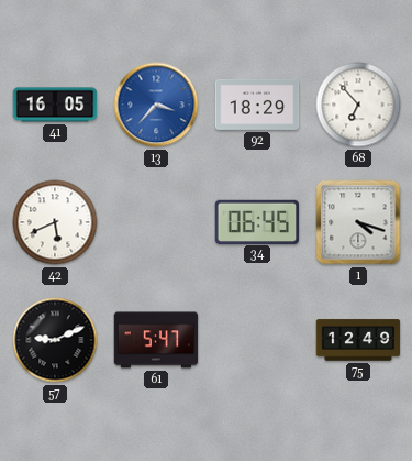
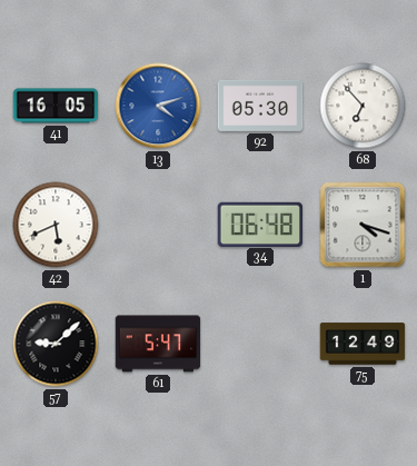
13: 3:37 -> 4:12
92: 18:29 -> 05:30
34: 06:45 -> 06:48
57: 9:11 -> 9:08
